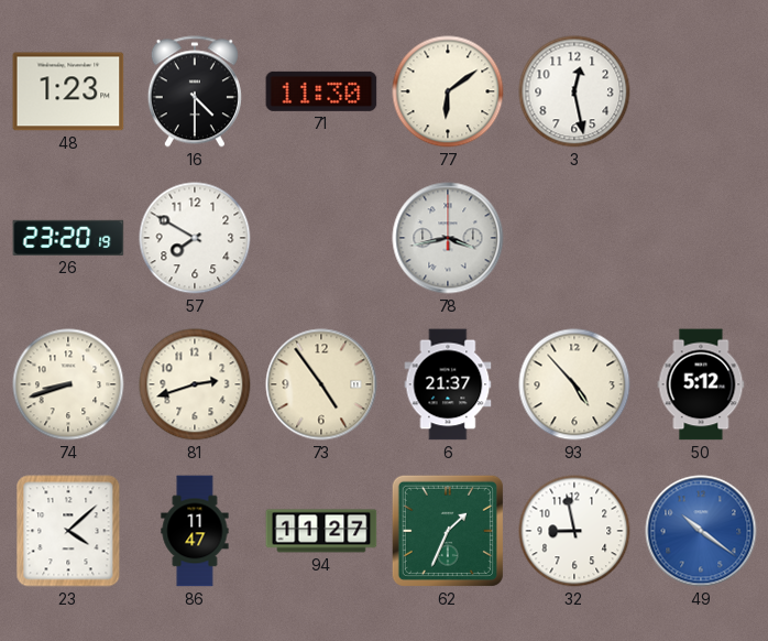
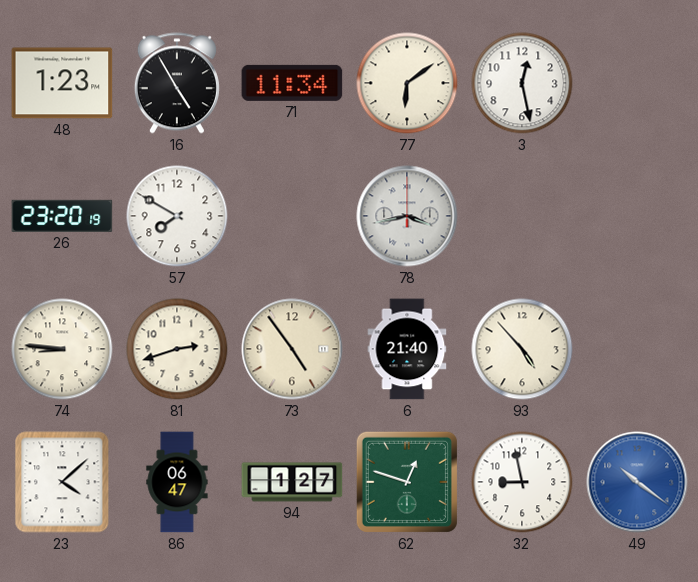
16: 4:30 -> 4:55
71: 11:30 -> 11:34
74: 8:42 -> 8:46
6: 21:37 -> 21:40
50: 5:12 -> none
86: 11:47 -> 06:47
94: 11:27 -> 1:27
62: 1:34 -> 12:48
